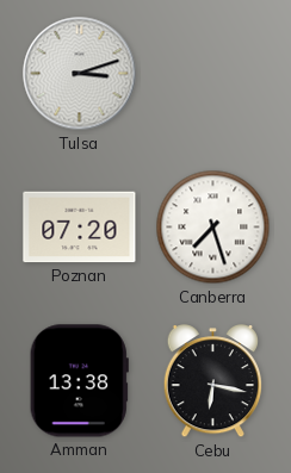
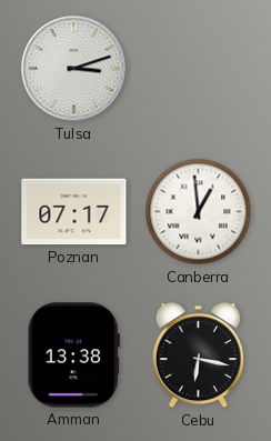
Poznan: 07:20 -> 07:17
Canberra: 7:27 -> 12:59
